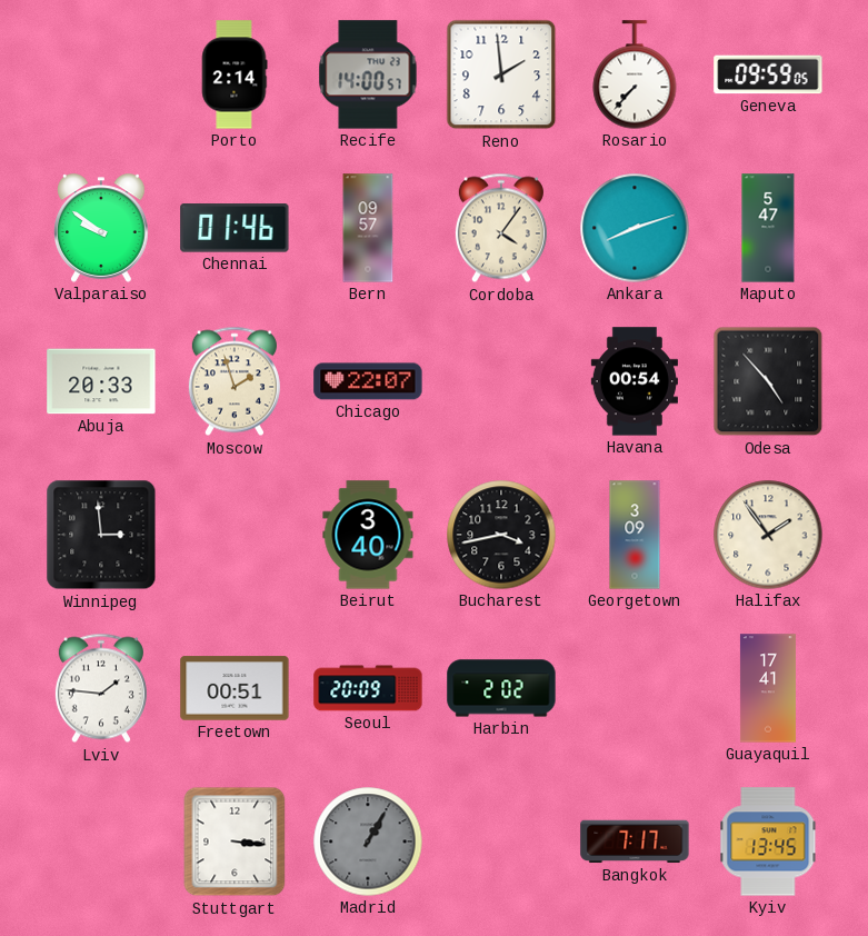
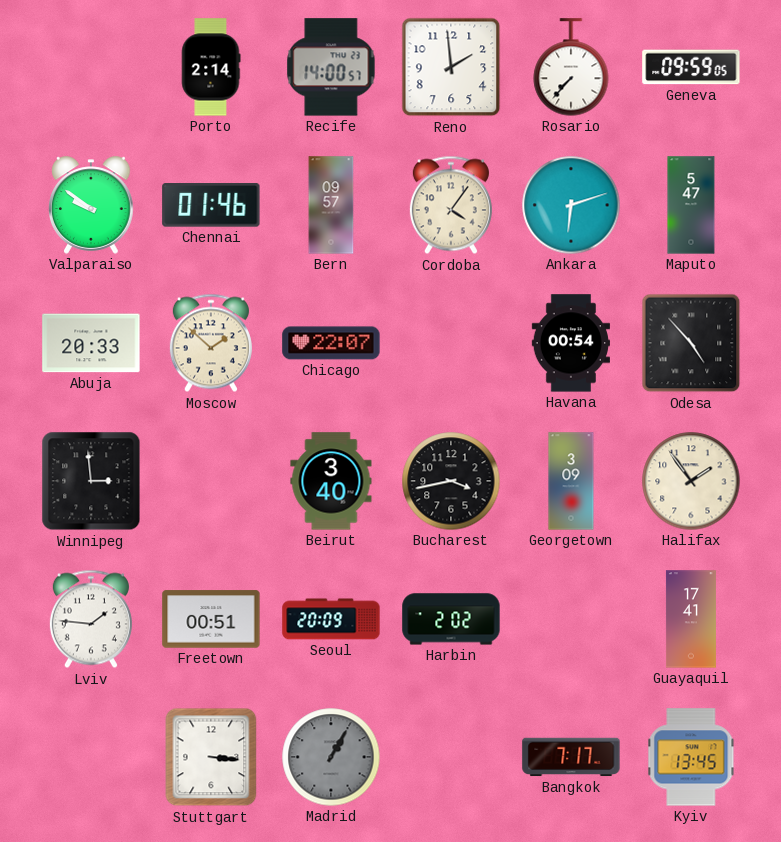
Ankara: 8:12 -> 6:12
Moscow: 1:57 -> 1:52
